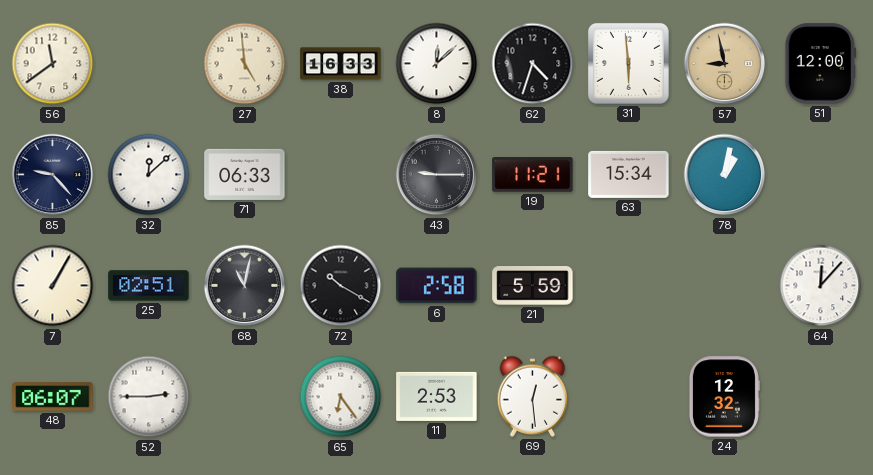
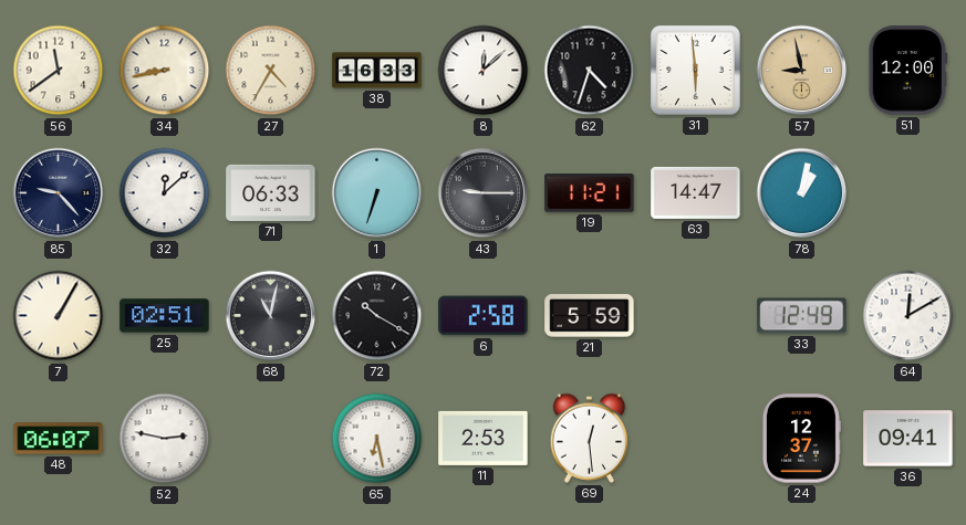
34: none -> 8:43
27: 4:59 -> 4:35
1: none -> 6:33
63: 15:34 -> 14:47
33: none -> 12:49
64: 12:07 -> 12:10
52: 2:45 -> 2:47
65: 6:24 -> 6:28
24: 12:32 -> 12:37
36: none -> 09:41
